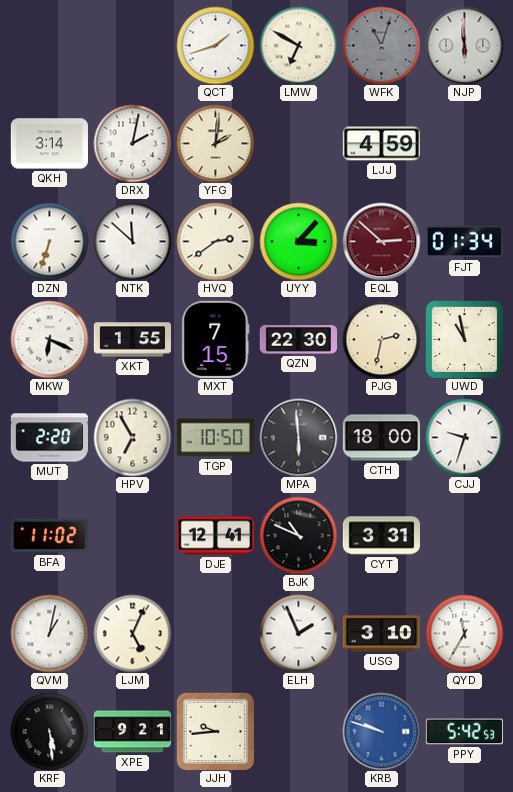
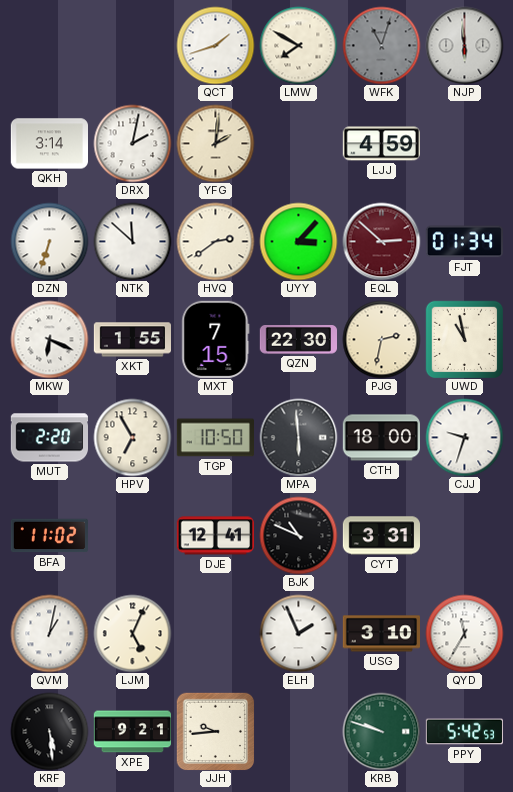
LMW: 6:50 -> 7:50
KRB dial: blue -> green
